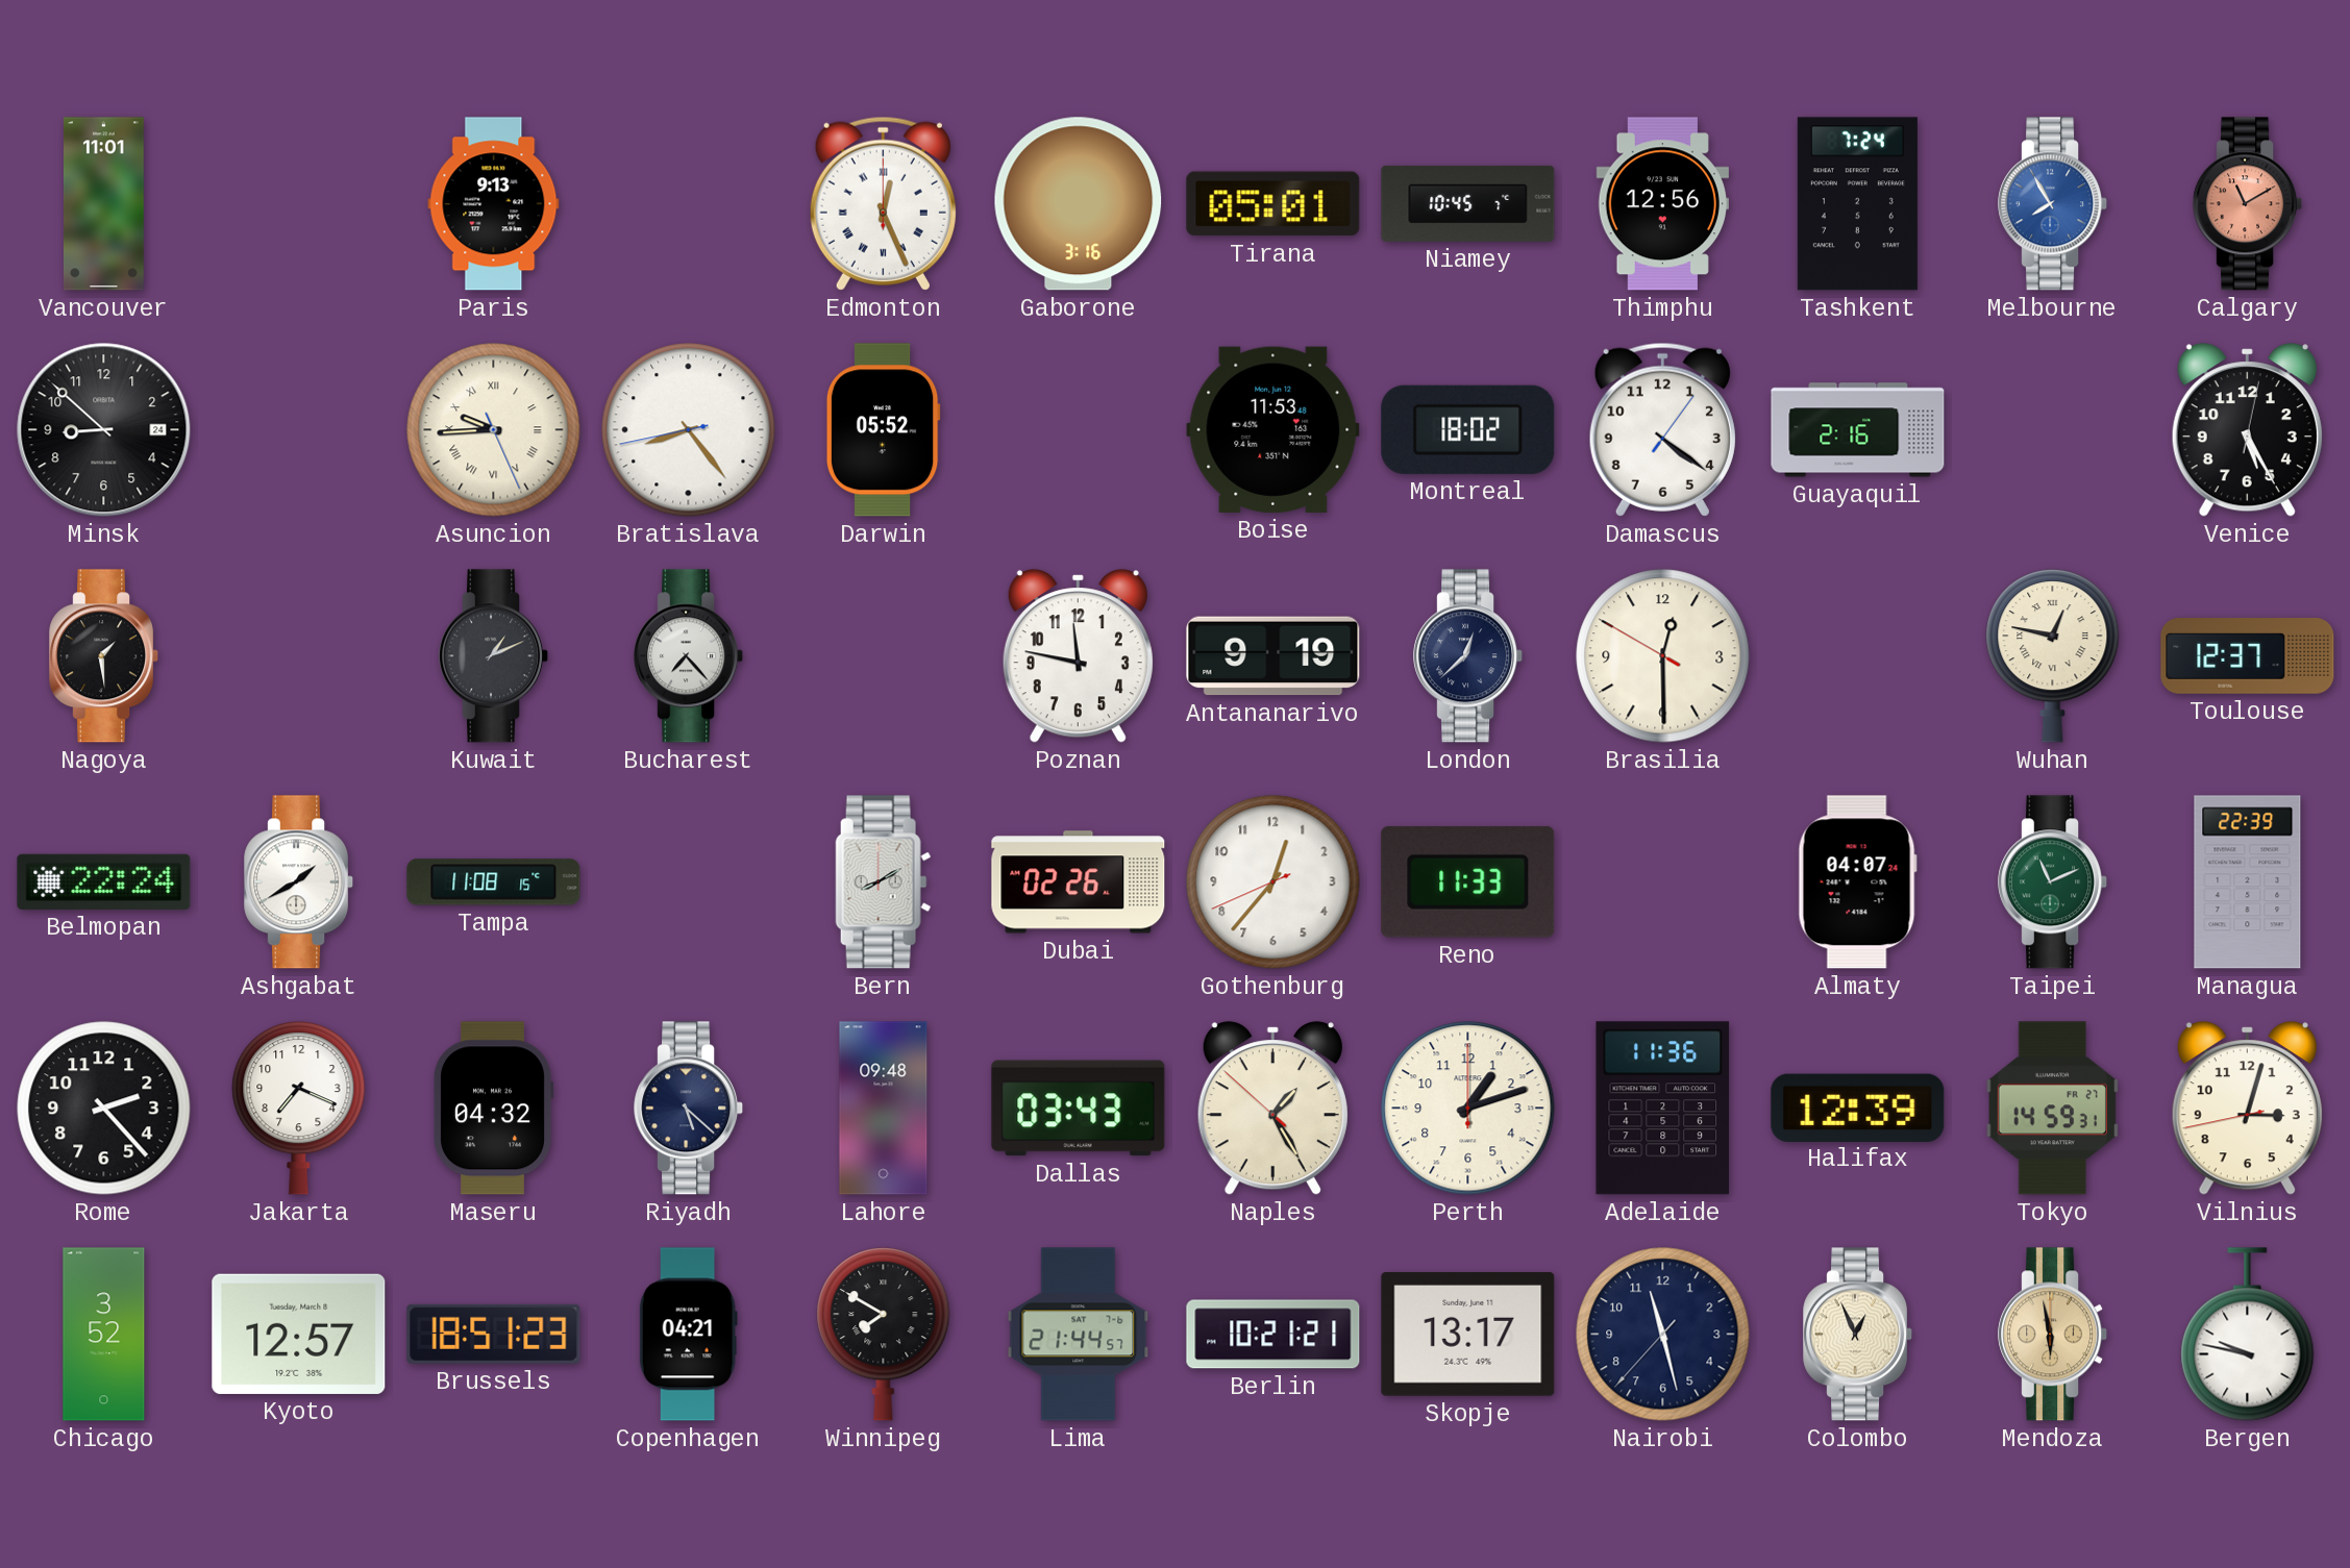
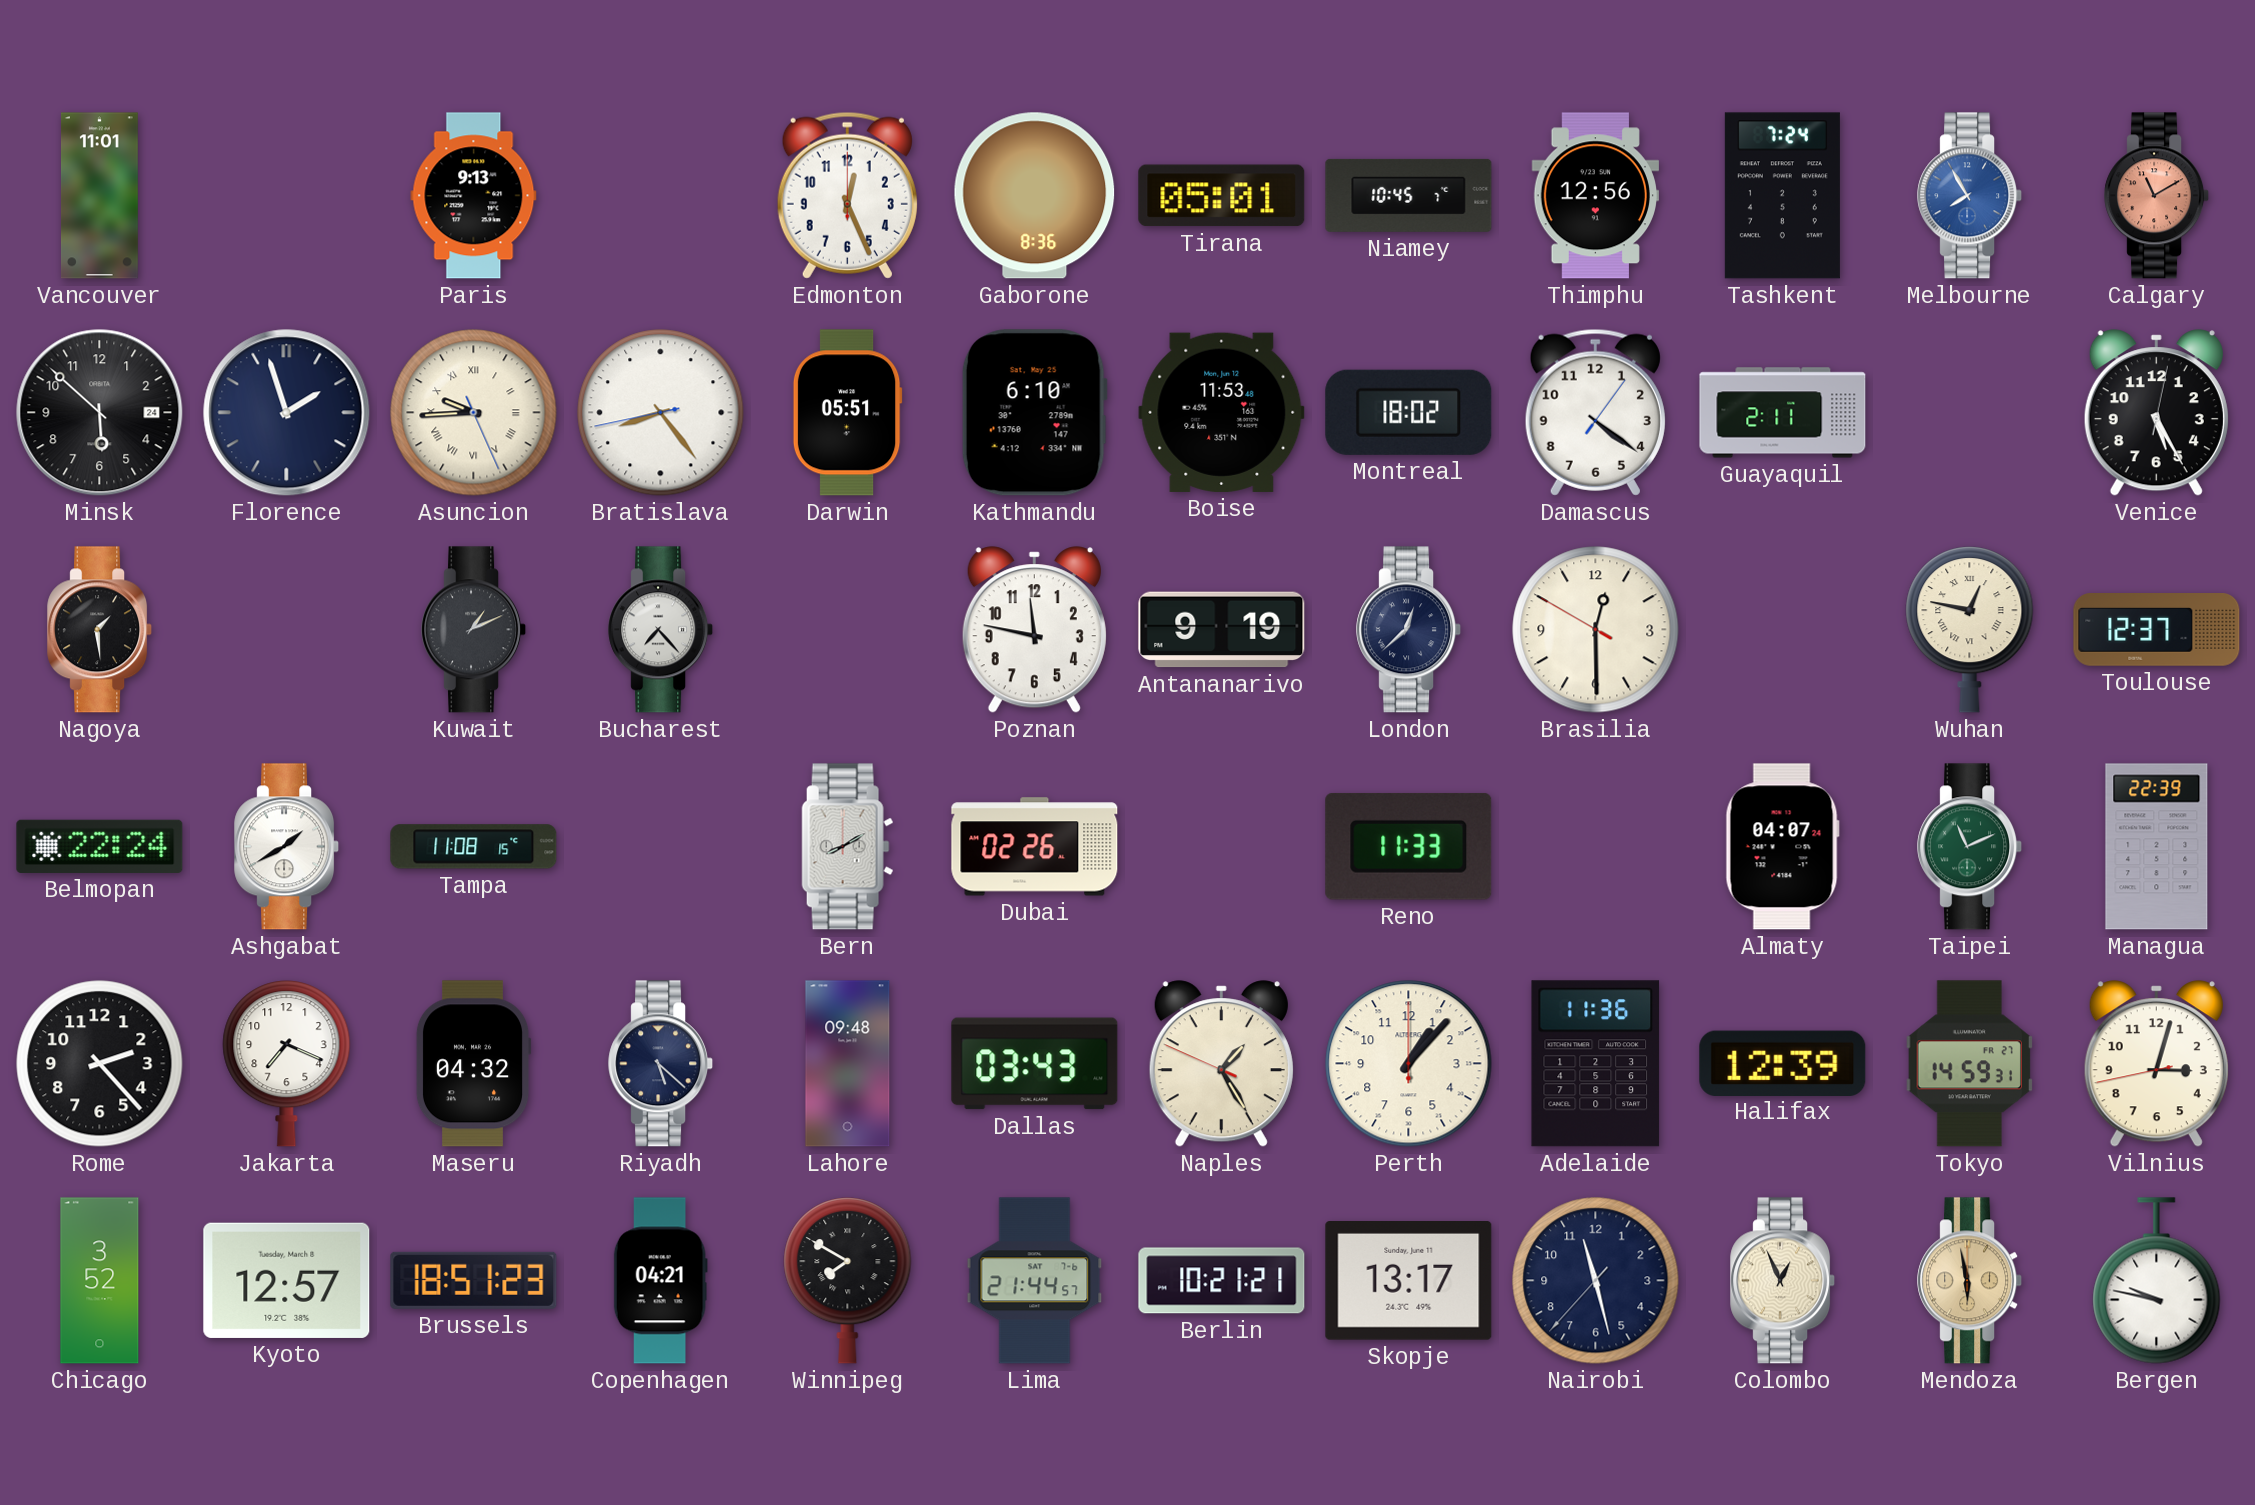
Edmonton numerals: Roman -> Arabic
Gaborone: 3:16 -> 8:36
Minsk: 8:52 -> 5:52
Florence: none -> 1:57
Darwin: 05:52 -> 05:51
Kathmandu: none -> 6:10
Guayaquil: 2:16 -> 2:11
Gothenburg: 12:36 -> none
Naples: 1:24:52 -> 1:24:49
Perth: 1:12 -> 1:07
